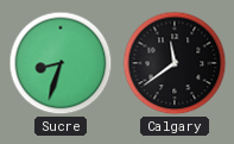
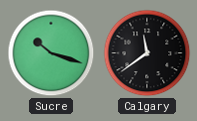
Sucre: 8:33 -> 10:18
